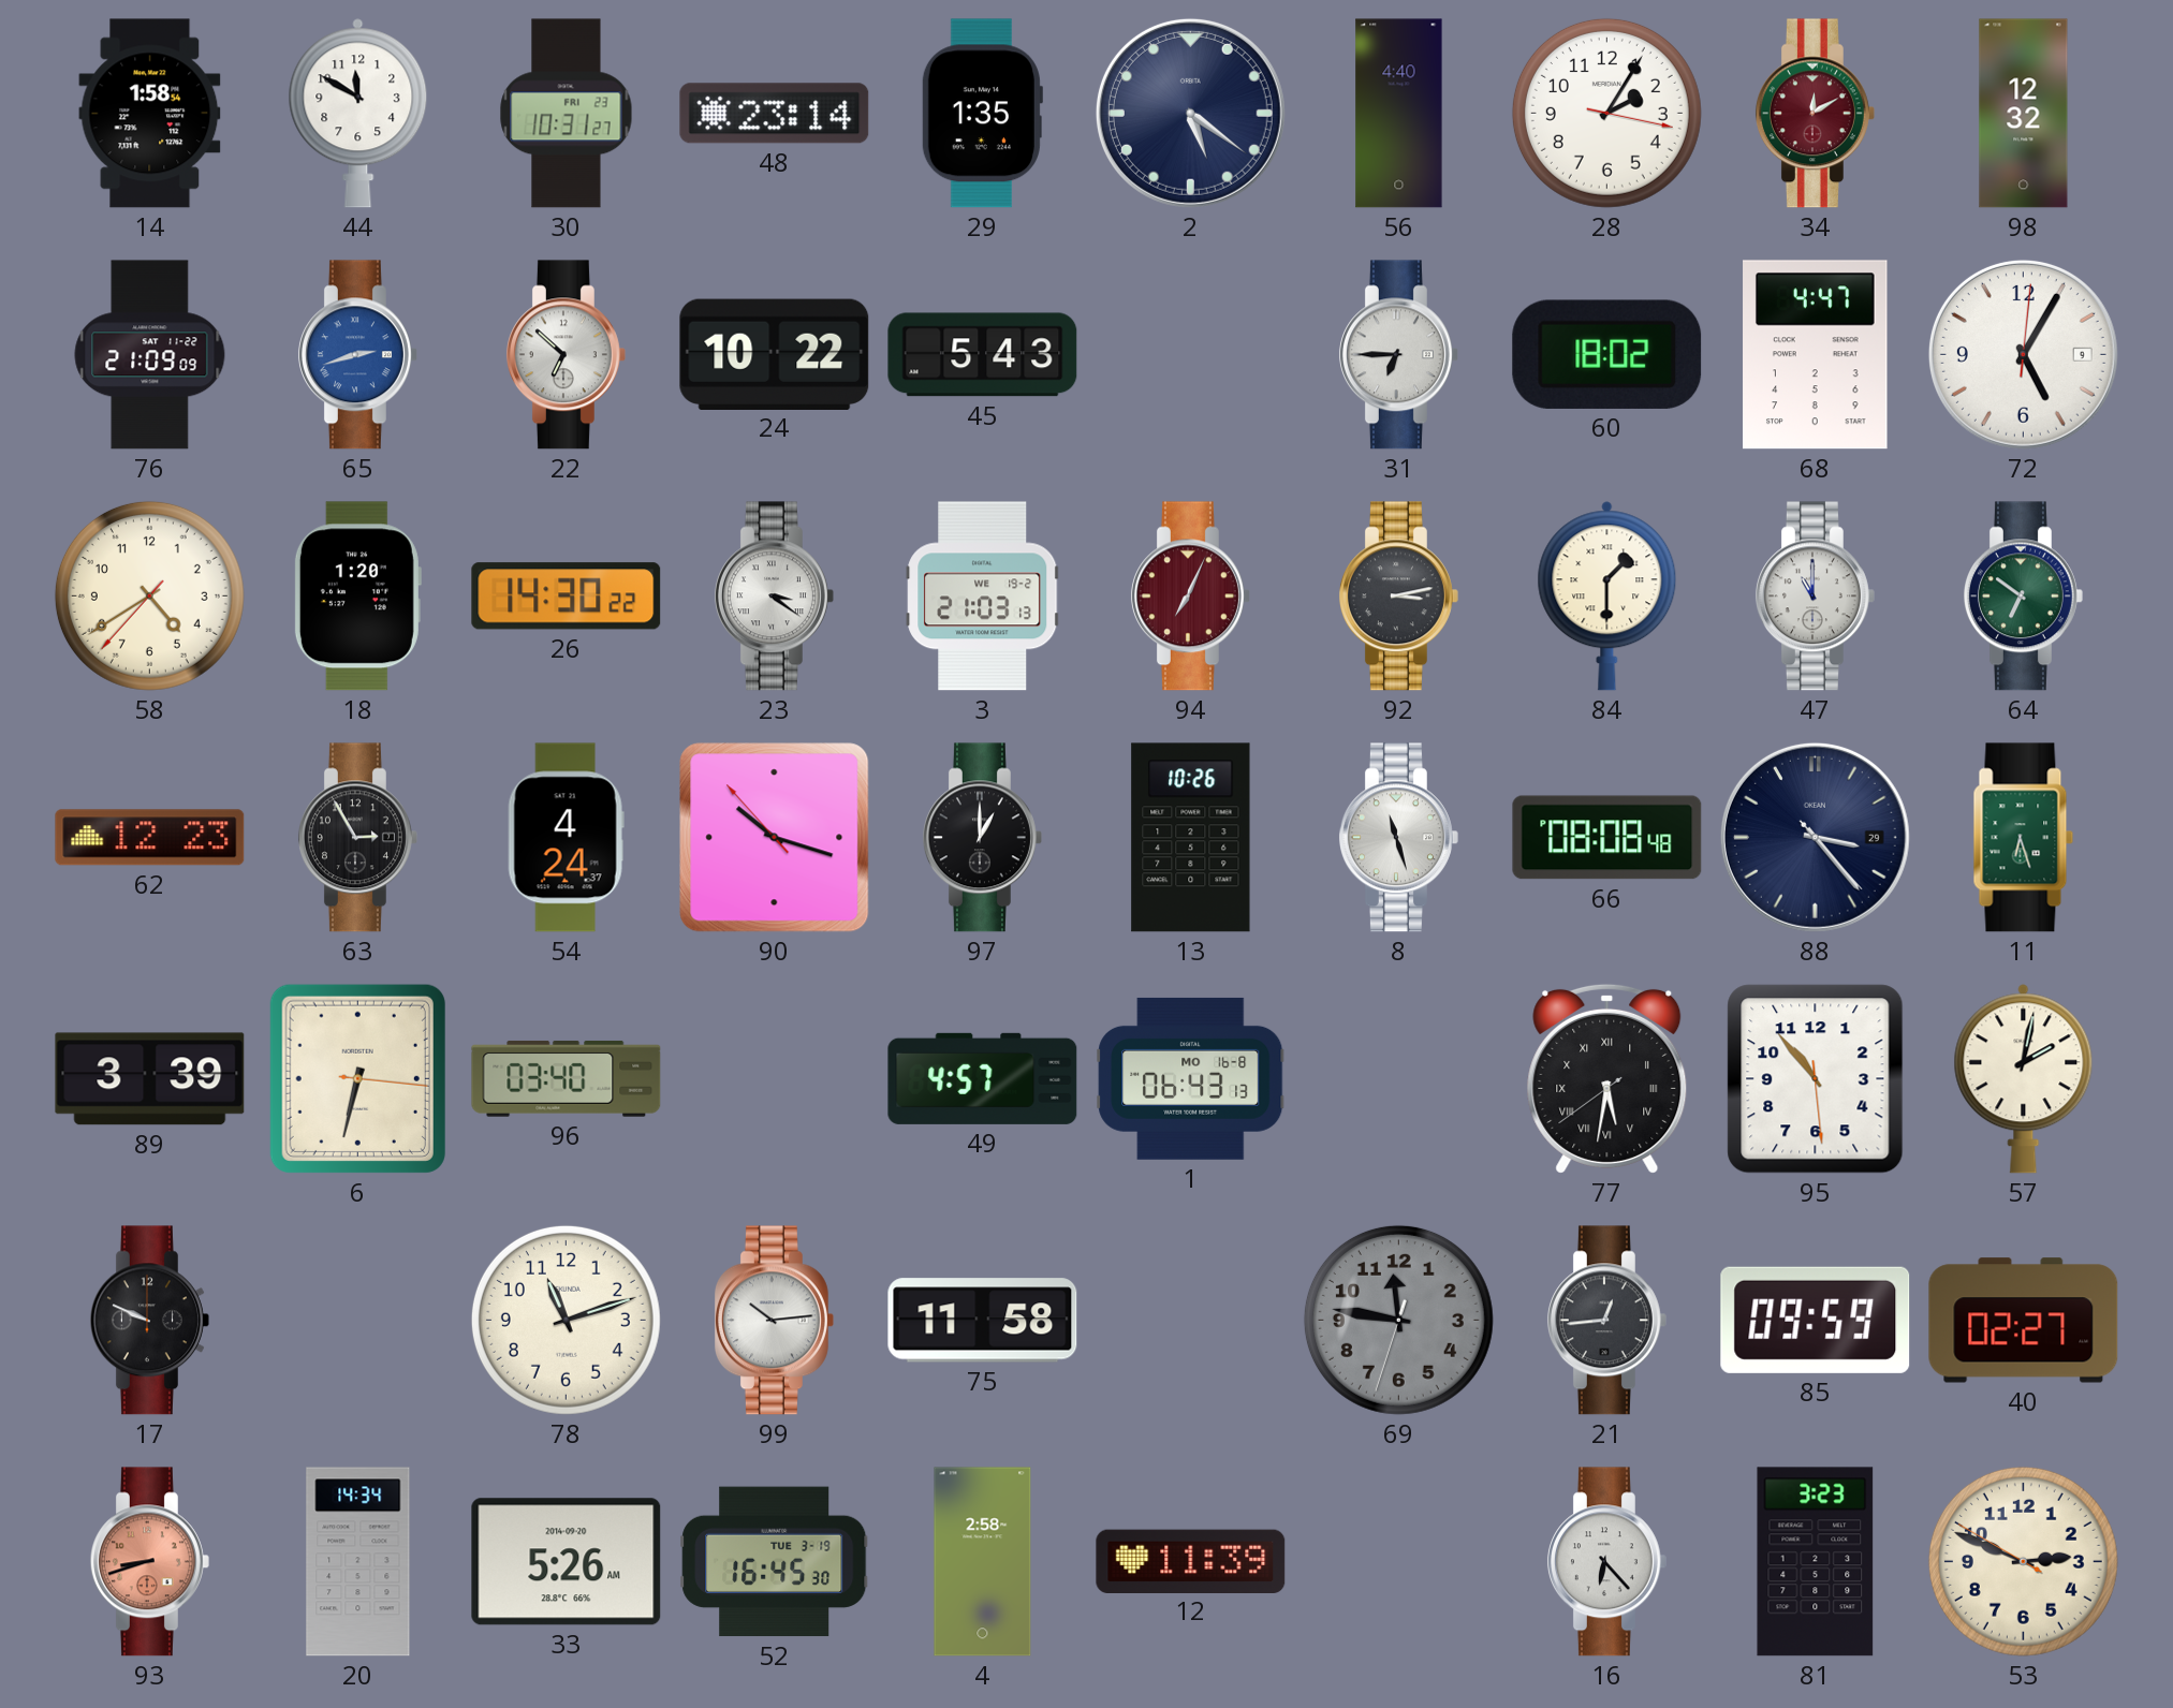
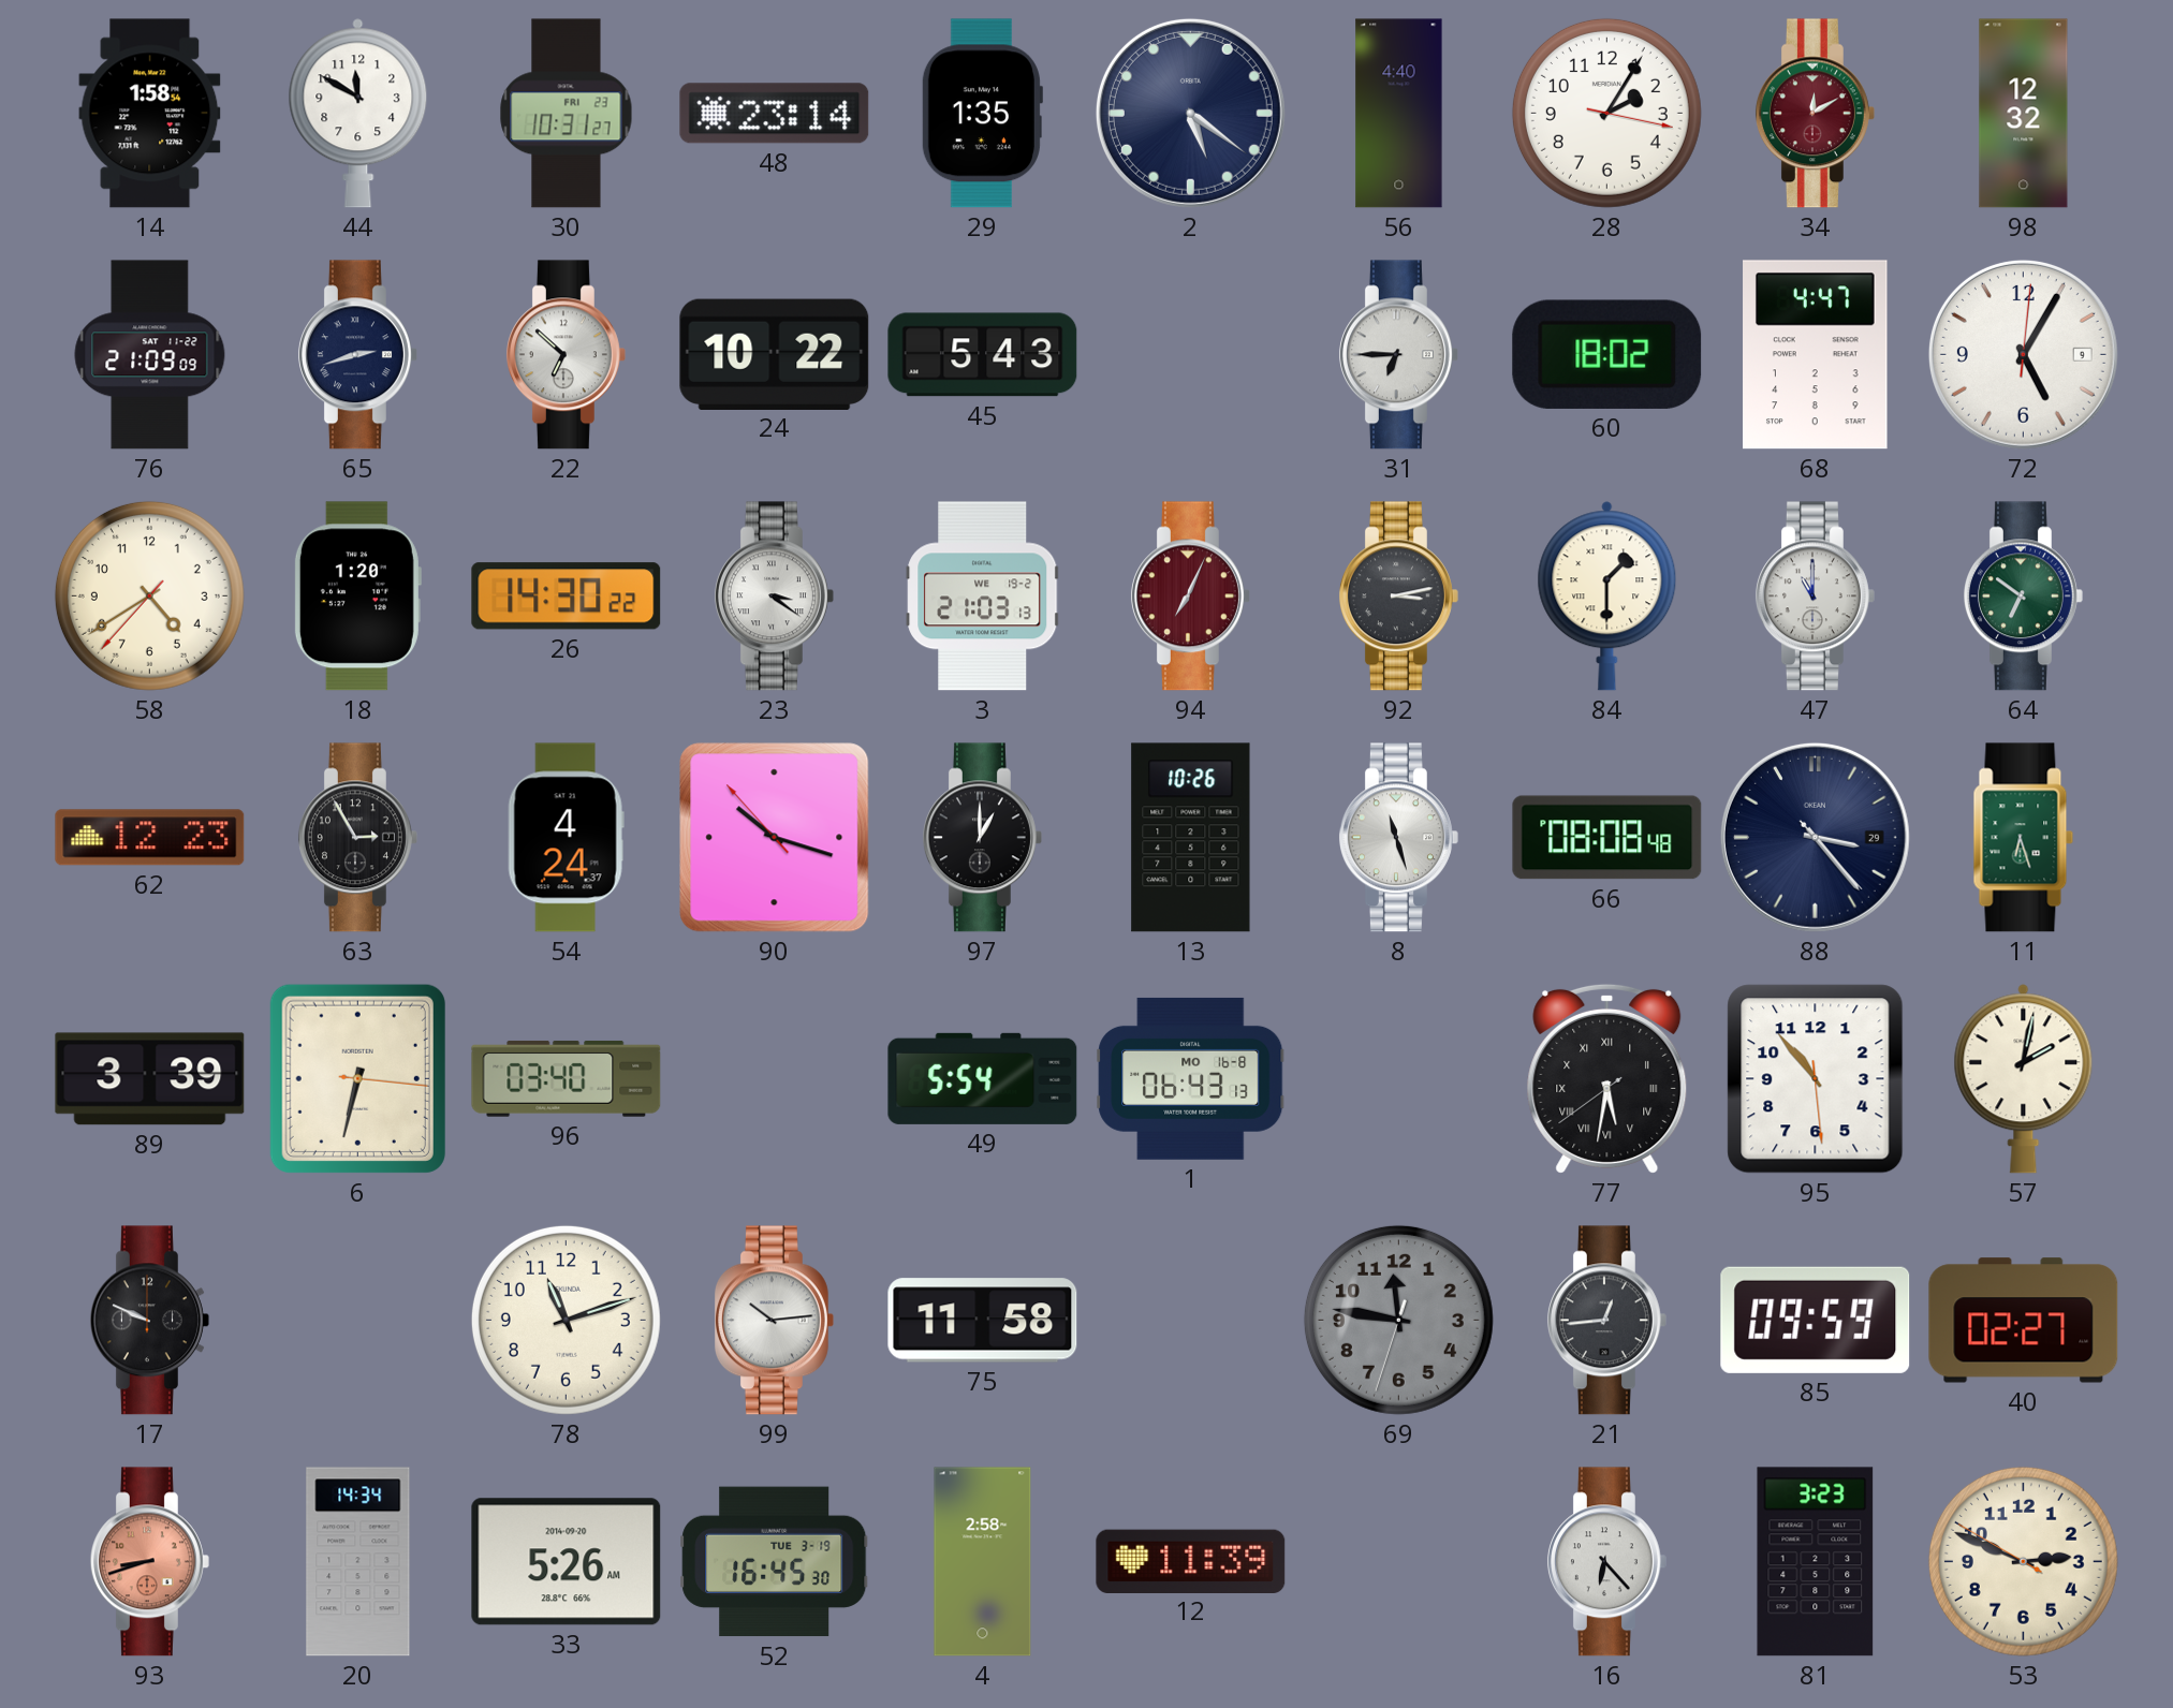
65 dial: blue -> navy
49: 4:57 -> 5:54
